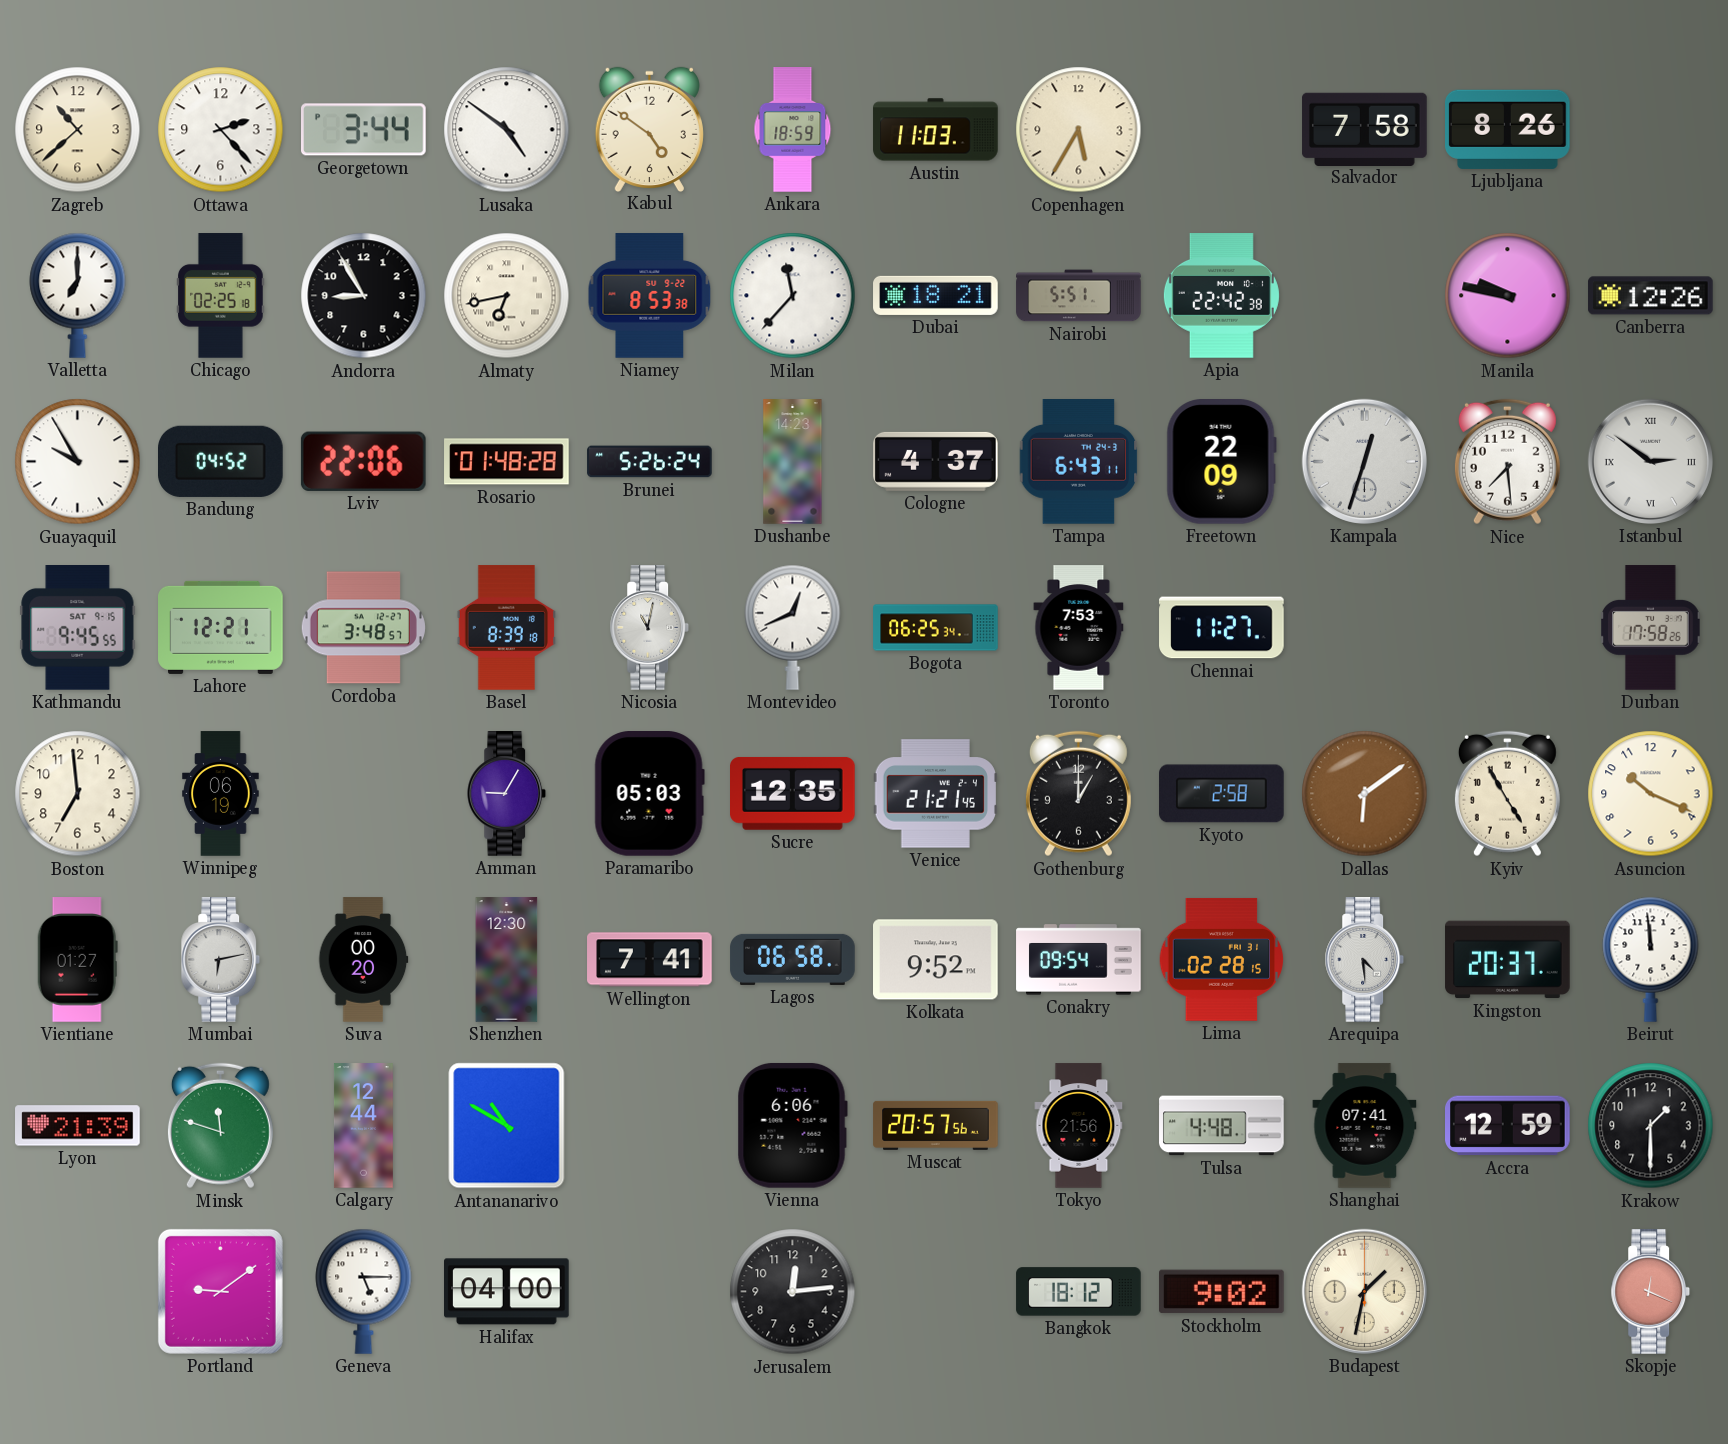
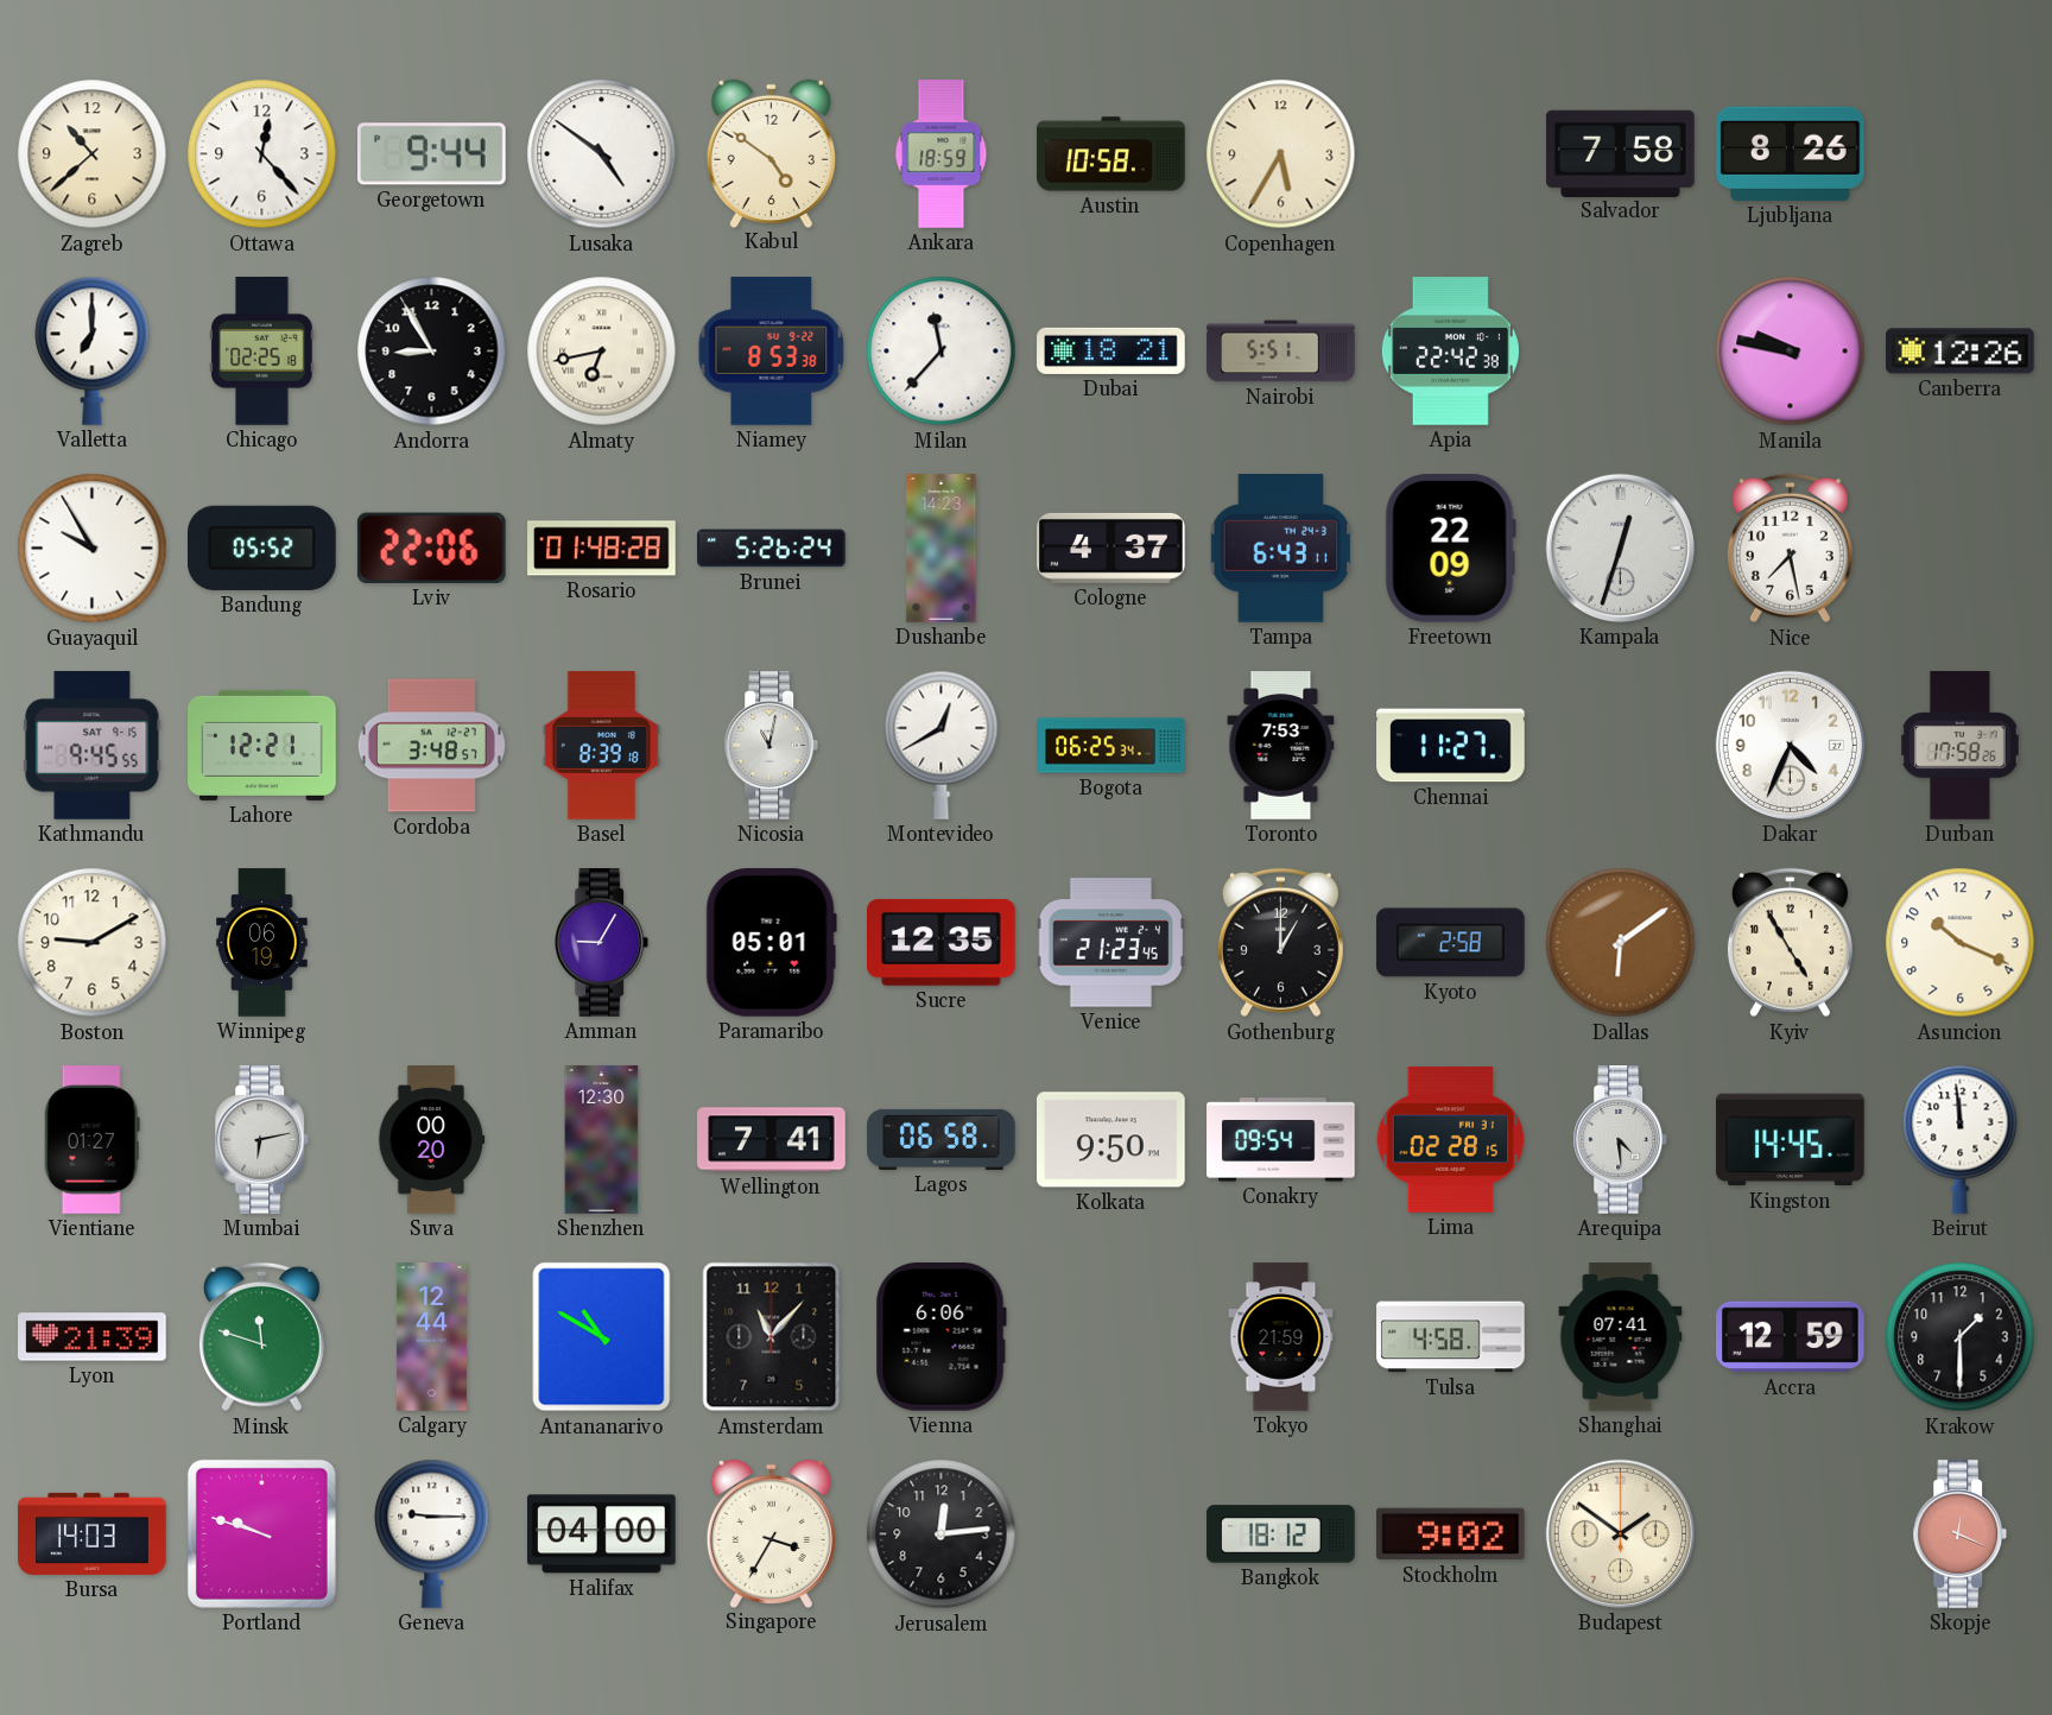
Ottawa: 2:23 -> 12:23
Georgetown: 3:44 -> 9:44
Austin: 11:03 -> 10:58
Bandung: 04:52 -> 05:52
Nice: 7:29 -> 7:28
Istanbul: 2:51 -> none
Montevideo: 12:41 -> 12:40
Dakar: none -> 4:34
Boston: 6:59 -> 9:10
Paramaribo: 05:03 -> 05:01
Venice: 21:21 -> 21:23
Kolkata: 9:52 -> 9:50
Kingston: 20:37 -> 14:45
Amsterdam: none -> 11:07
Muscat: 20:57 -> none
Tokyo: 21:56 -> 21:59
Tulsa: 4:48 -> 4:58
Bursa: none -> 14:03
Portland: 9:09 -> 9:48
Geneva: 5:15 -> 9:15
Singapore: none -> 3:35
Budapest: 1:32 -> 1:51
